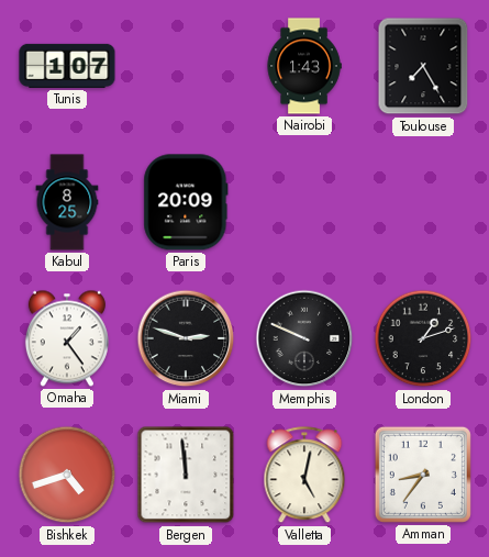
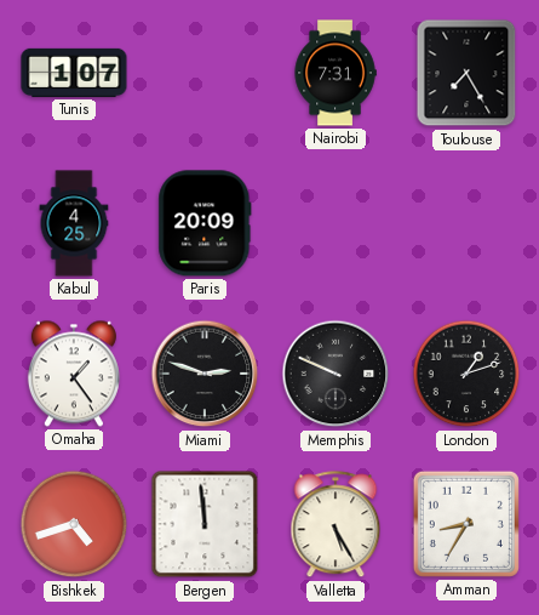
Nairobi: 1:43 -> 7:31
Kabul: 8:25 -> 4:25
Valletta: 5:02 -> 5:25
Amman: 8:36 -> 8:35
